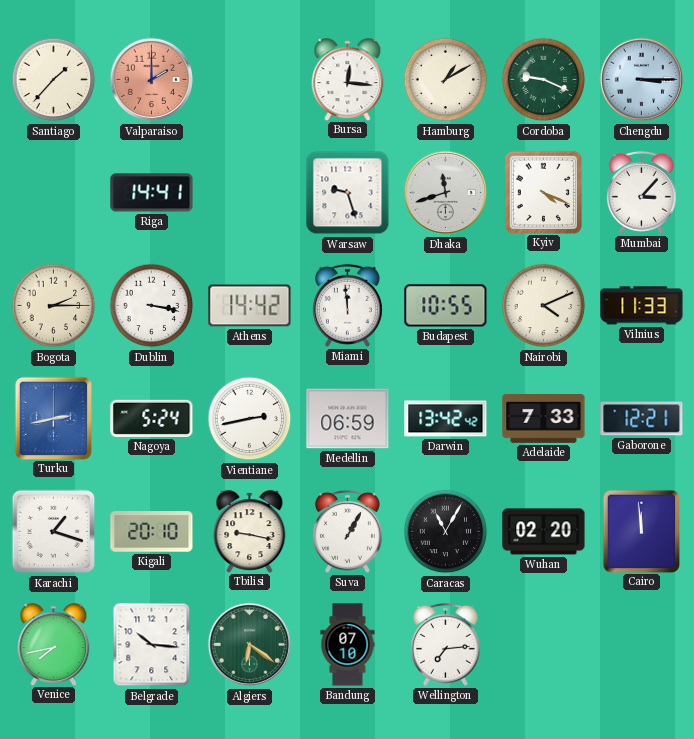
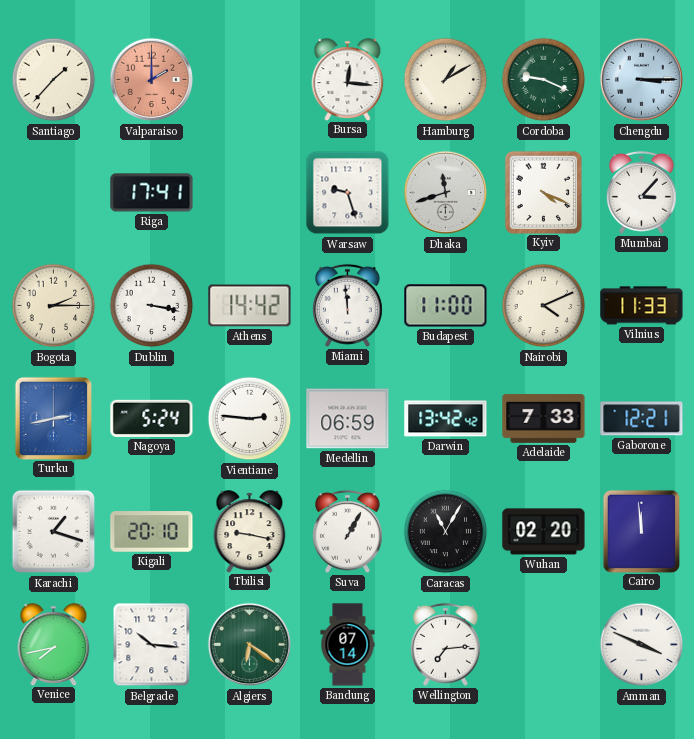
Riga: 14:41 -> 17:41
Budapest: 10:55 -> 11:00
Vientiane: 2:43 -> 2:46
Bandung: 07:10 -> 07:14
Amman: none -> 3:49
